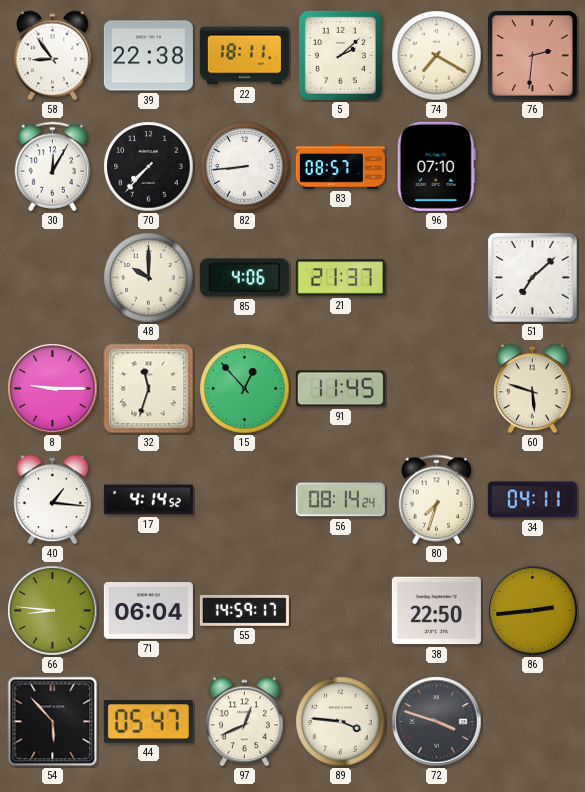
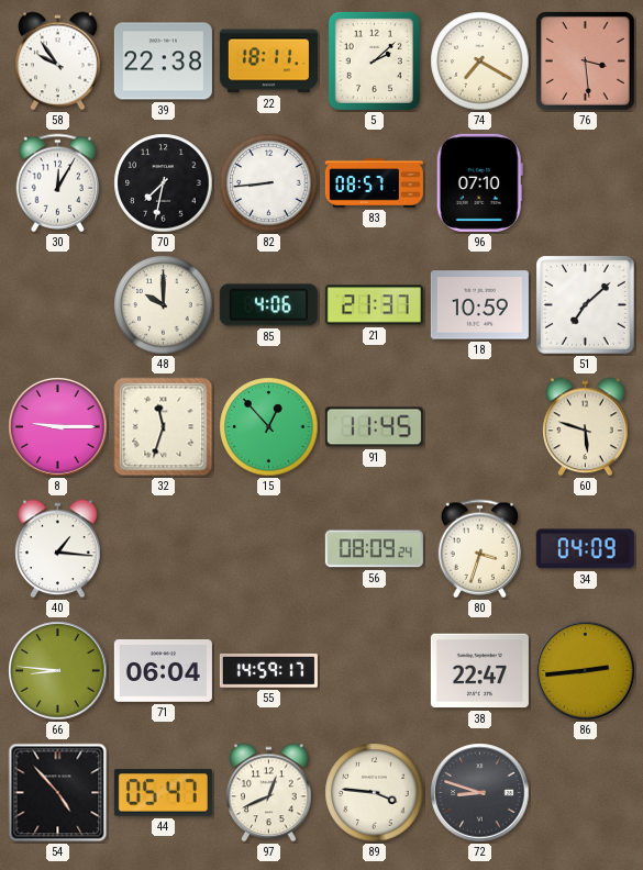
58: 8:54 -> 9:54
76: 2:31 -> 3:29
70: 7:37 -> 7:32
18: none -> 10:59
17: 4:14 -> none
56: 08:14 -> 08:09
80: 7:33 -> 3:33
34: 04:11 -> 04:09
38: 22:50 -> 22:47
54: 5:53 -> 4:53
72: 3:48 -> 8:48
